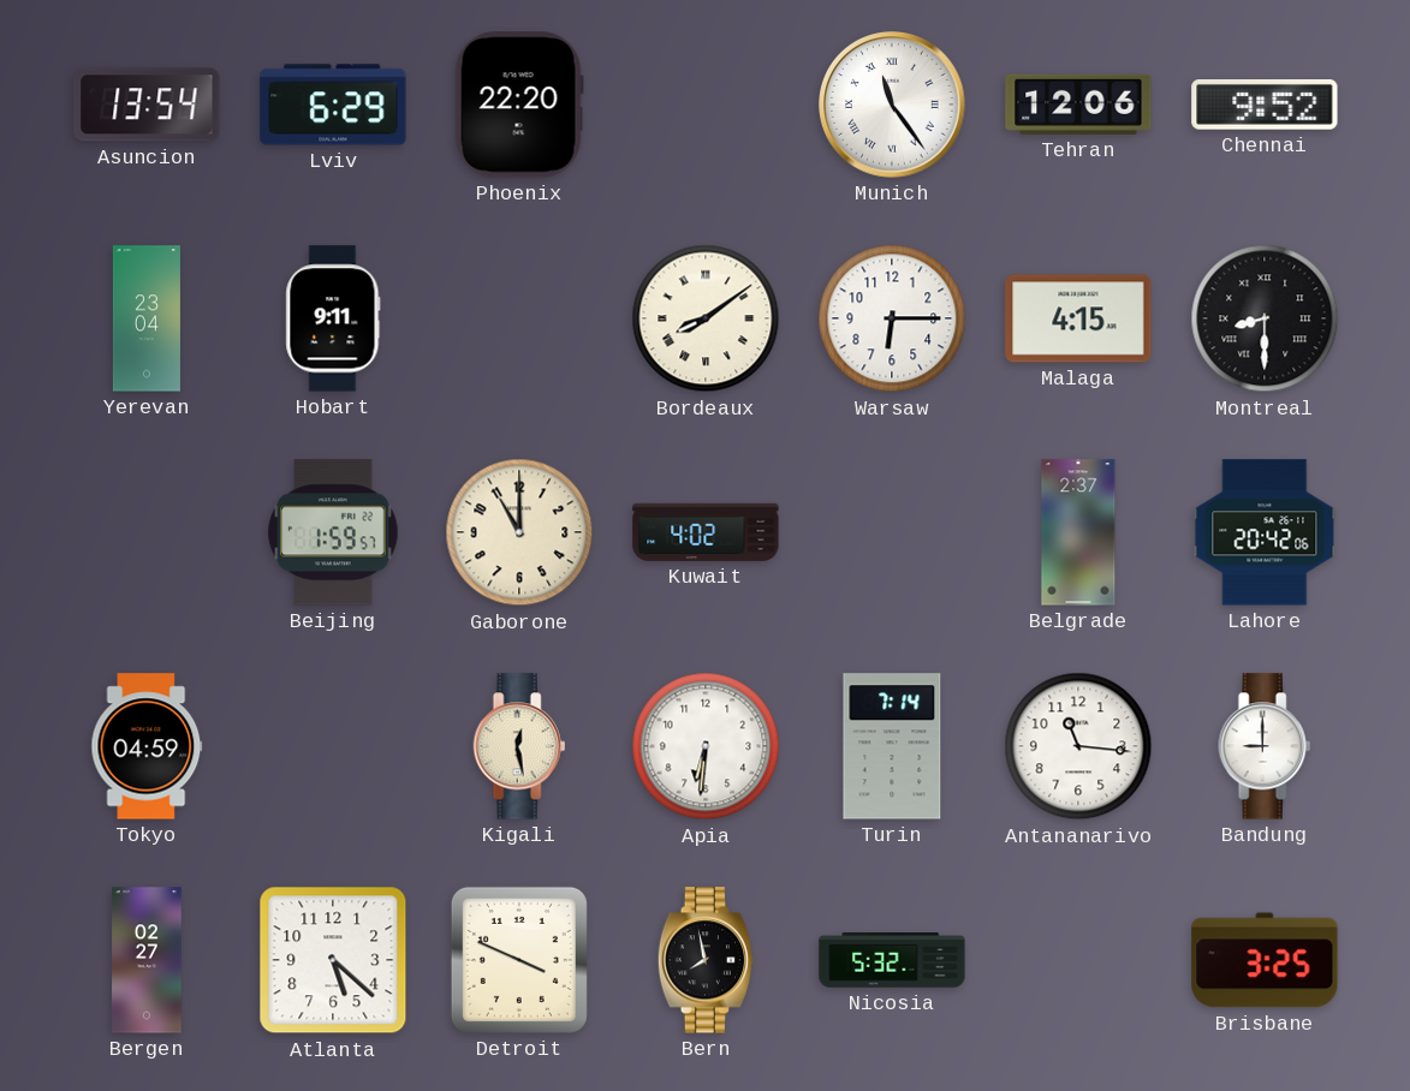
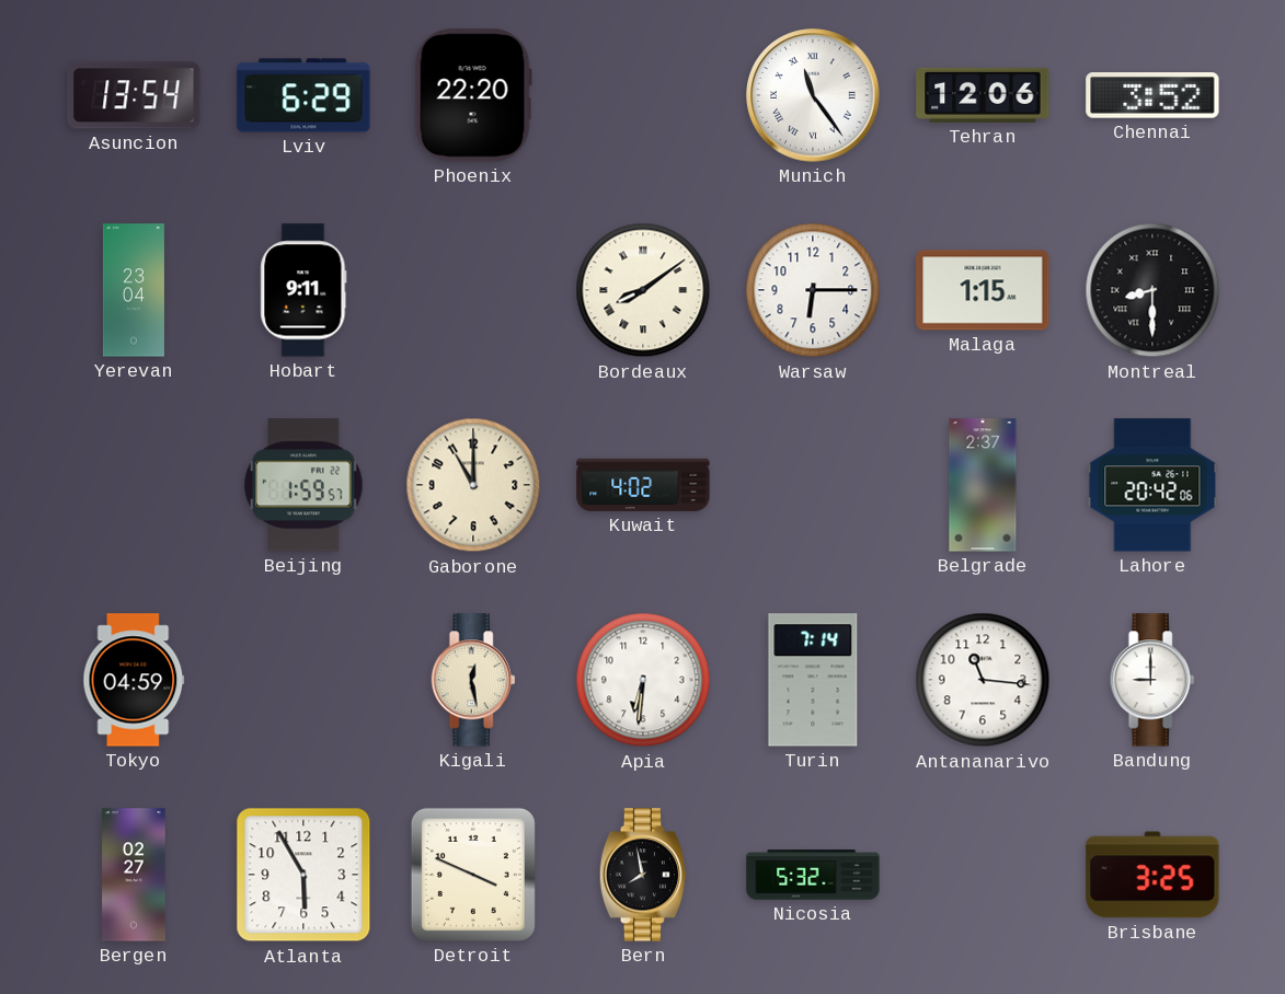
Chennai: 9:52 -> 3:52
Malaga: 4:15 -> 1:15
Atlanta: 5:22 -> 5:55
